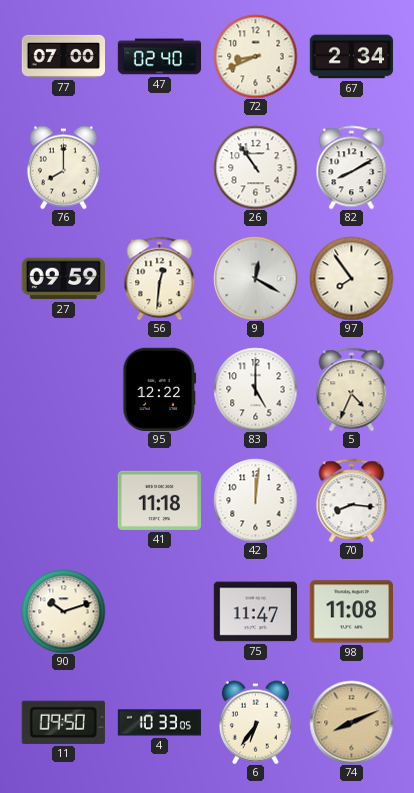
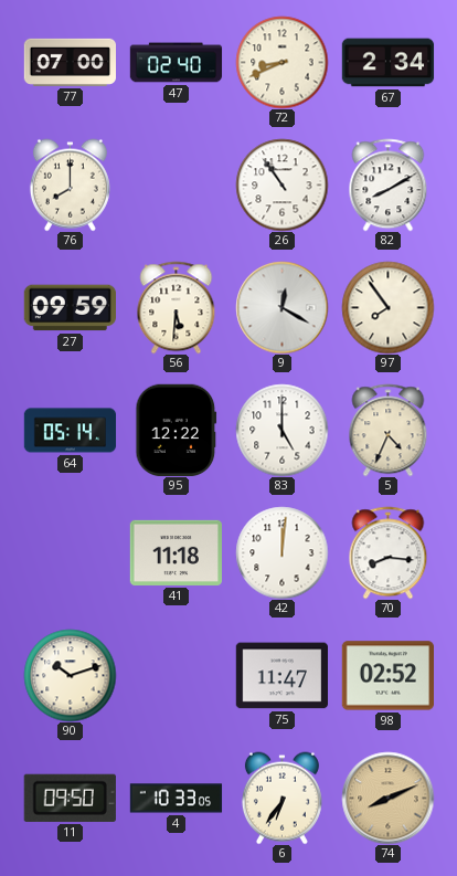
56: 12:31 -> 5:31
64: none -> 05:14
98: 11:08 -> 02:52
